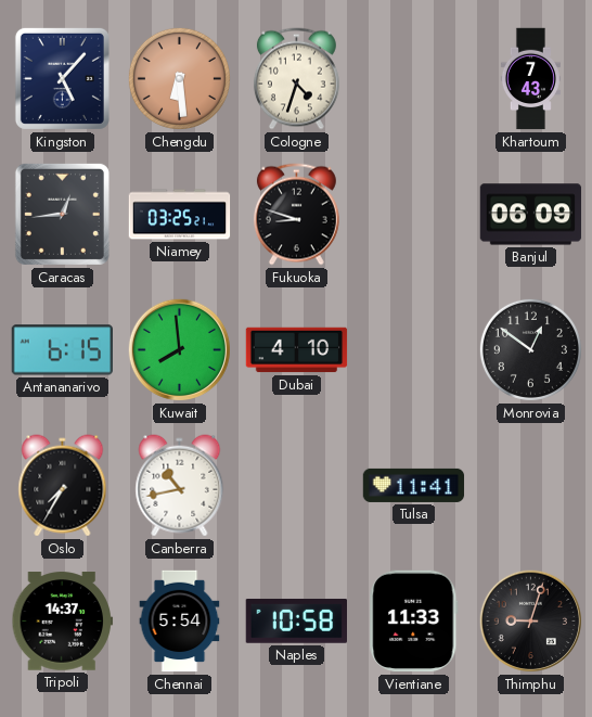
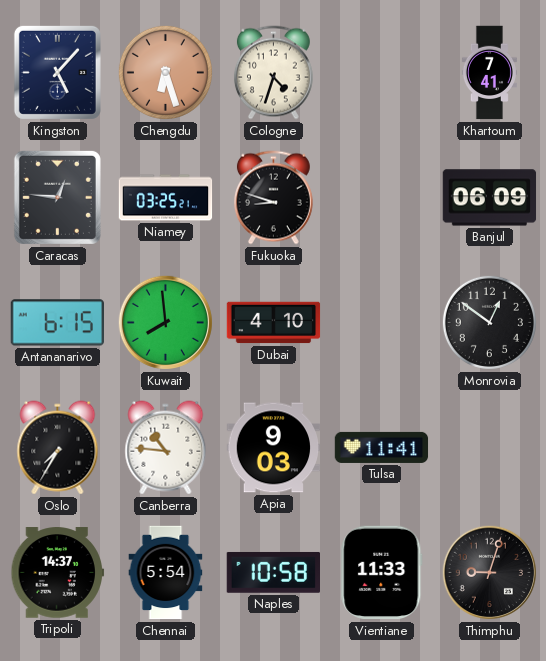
Chengdu: 6:29 -> 6:27
Khartoum: 7:43 -> 7:41
Caracas: 12:44 -> 12:46
Canberra: 10:43 -> 10:46
Apia: none -> 9:03
